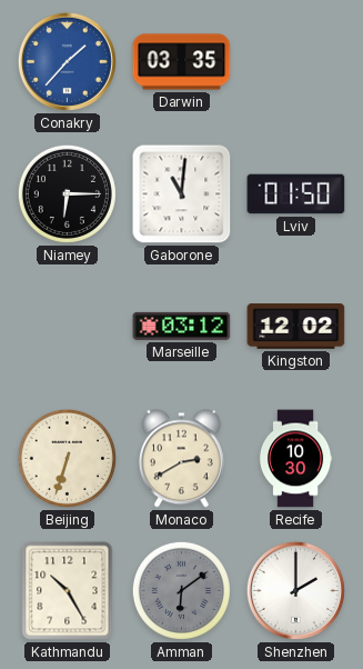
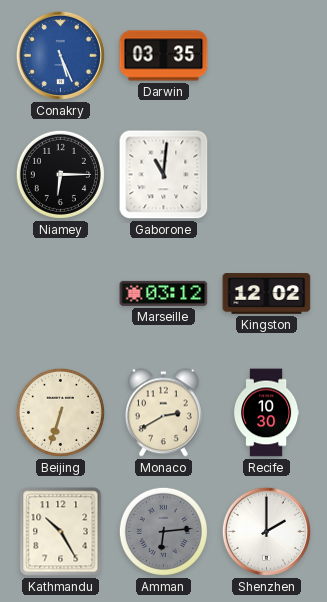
Conakry: 1:37 -> 5:26
Lviv: 01:50 -> none
Amman: 6:09 -> 6:14
